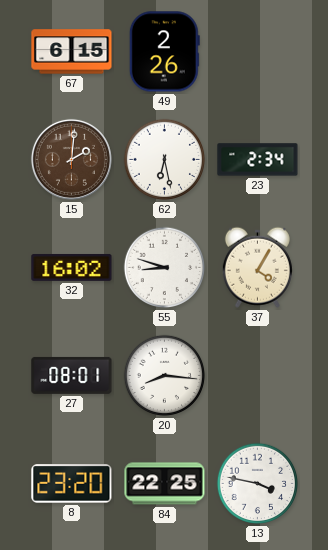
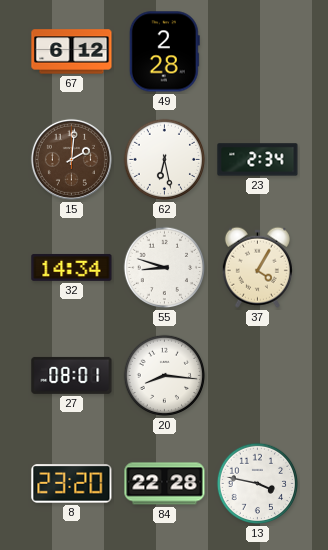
67: 6:15 -> 6:12
49: 2:26 -> 2:28
32: 16:02 -> 14:34
84: 22:25 -> 22:28
